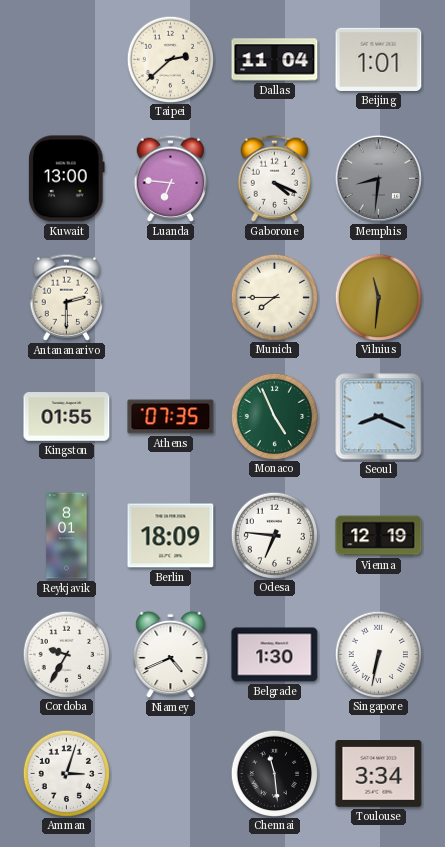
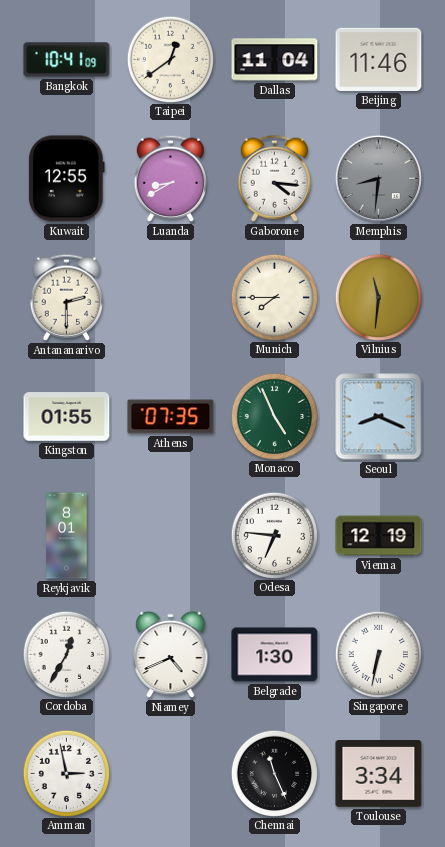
Bangkok: none -> 10:41
Taipei: 2:38 -> 12:39
Beijing: 1:01 -> 11:46
Kuwait: 13:00 -> 12:55
Luanda: 6:46 -> 8:40
Gaborone: 4:19 -> 4:16
Berlin: 18:09 -> none
Cordoba: 9:35 -> 12:35
Amman: 3:03 -> 2:58
Chennai: 11:29 -> 11:26
